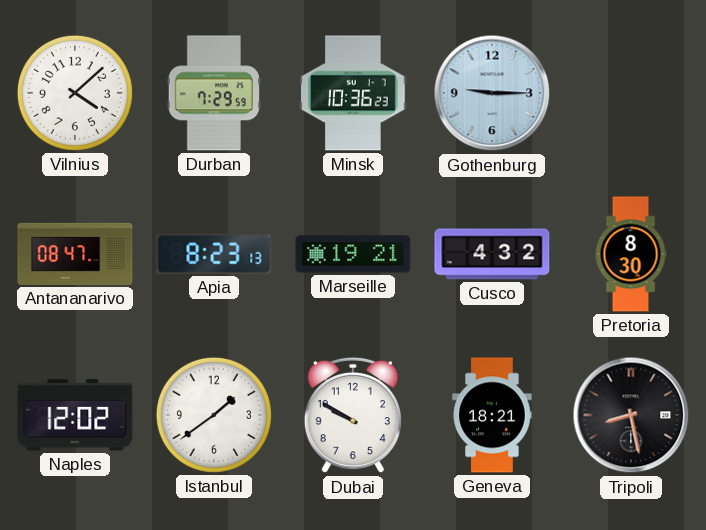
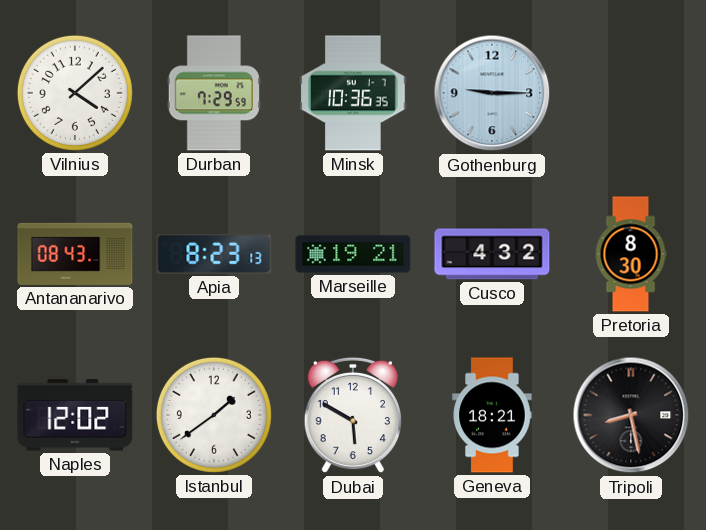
Minsk: 10:36:23 -> 10:36:35
Antananarivo: 08:47 -> 08:43
Dubai: 9:50 -> 5:50
